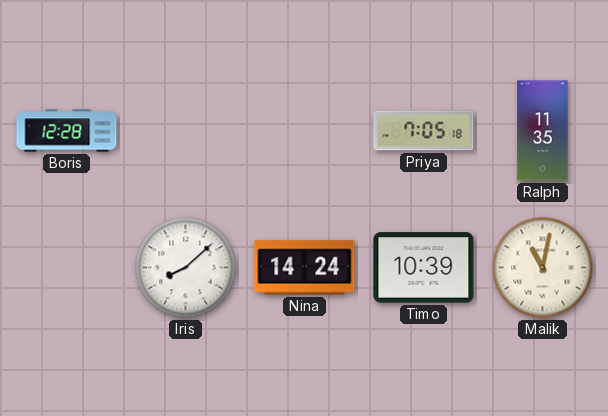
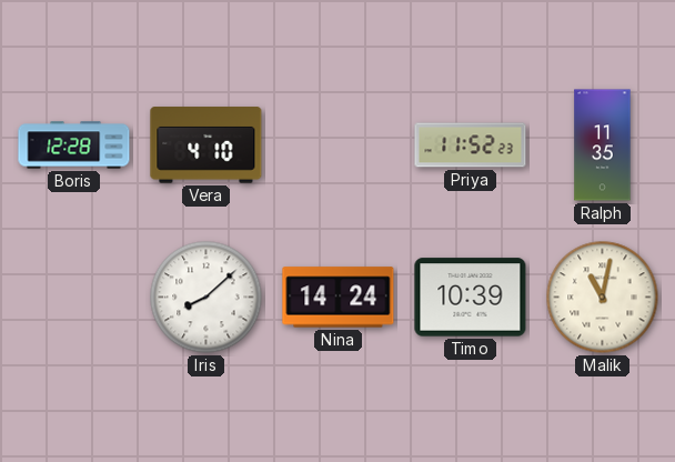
Vera: none -> 4:10
Priya: 7:05 -> 11:52
